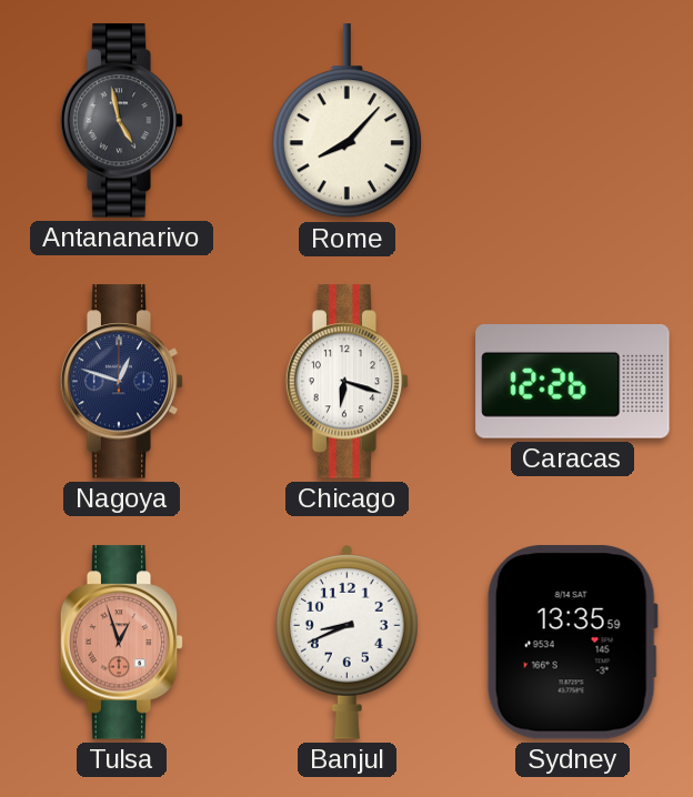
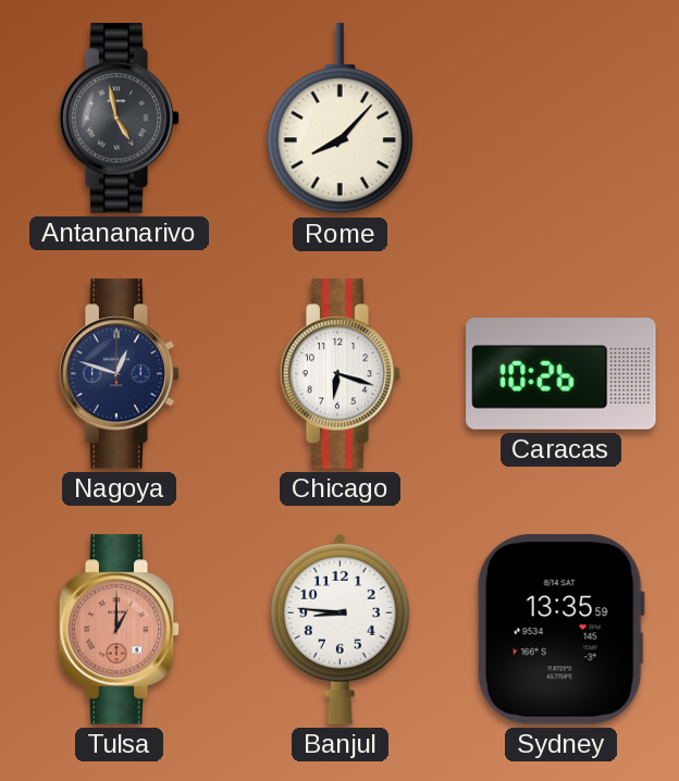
Caracas: 12:26 -> 10:26
Tulsa: 12:57 -> 1:00
Banjul: 8:41 -> 8:46
